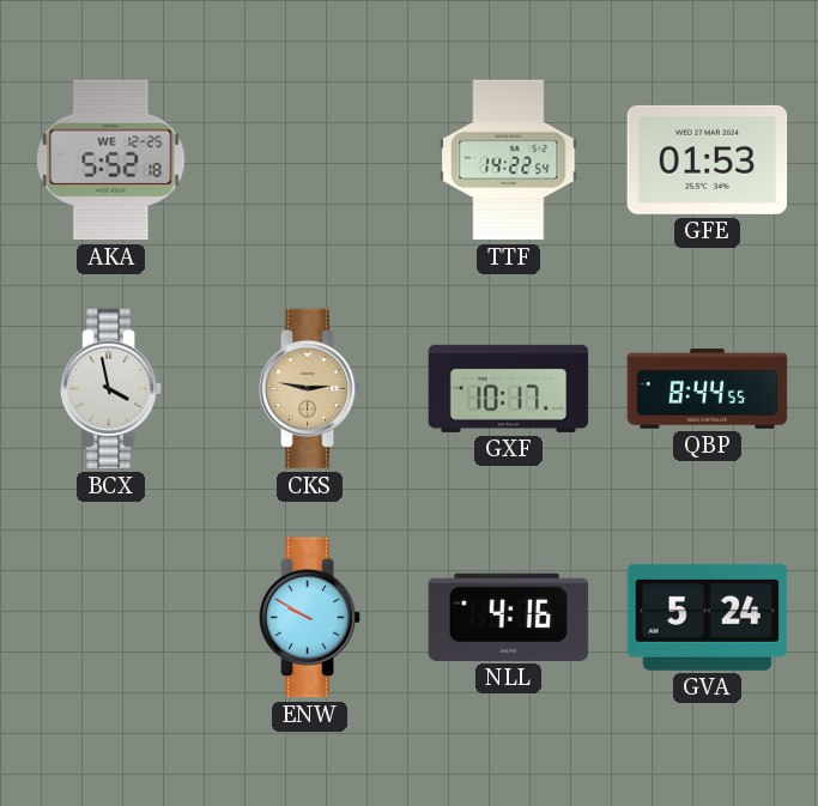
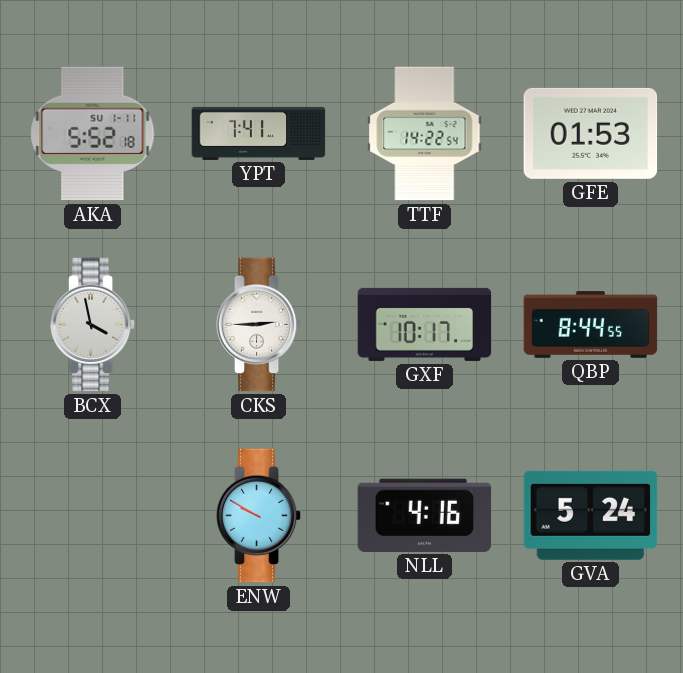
AKA date: WE 12-25 -> SU 1-11
YPT: none -> 7:41
CKS: 2:47 -> 2:45
CKS dial: champagne -> white
